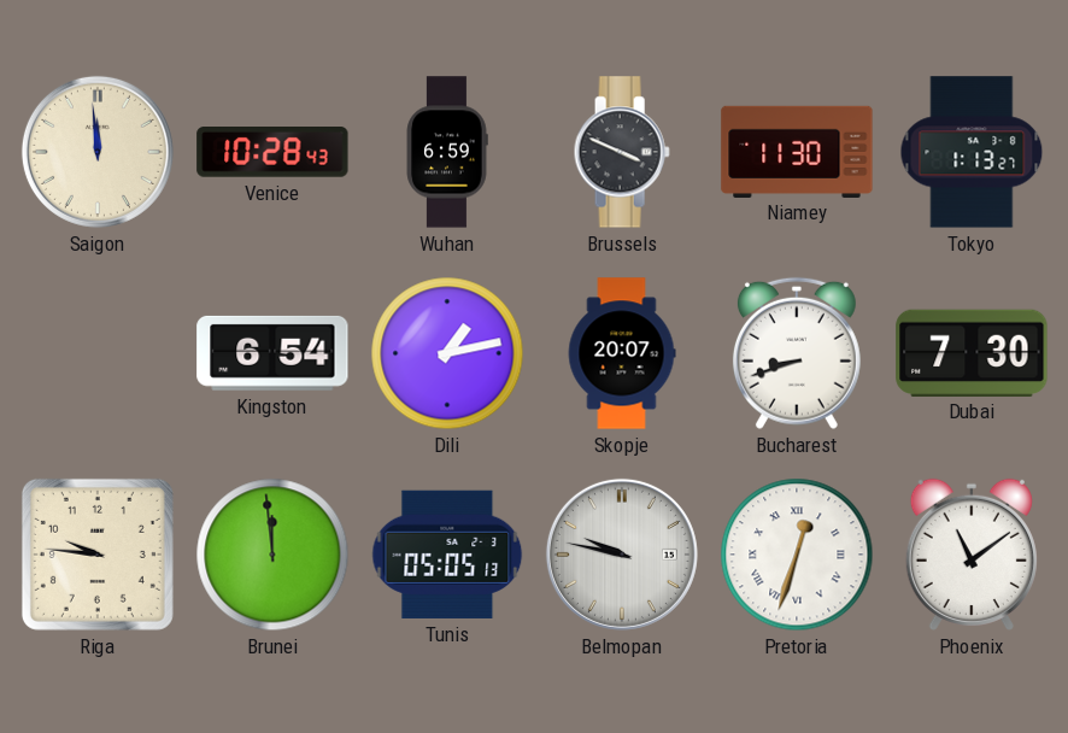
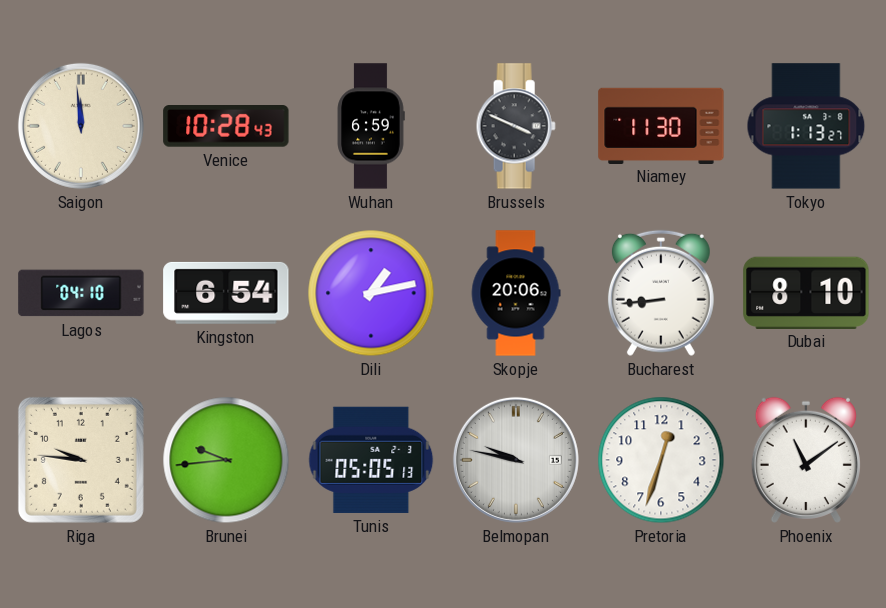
Lagos: none -> 04:10
Skopje: 20:07 -> 20:06
Bucharest: 8:42 -> 8:44
Dubai: 7:30 -> 8:10
Brunei: 11:59 -> 9:44
Pretoria numerals: Roman -> Arabic
